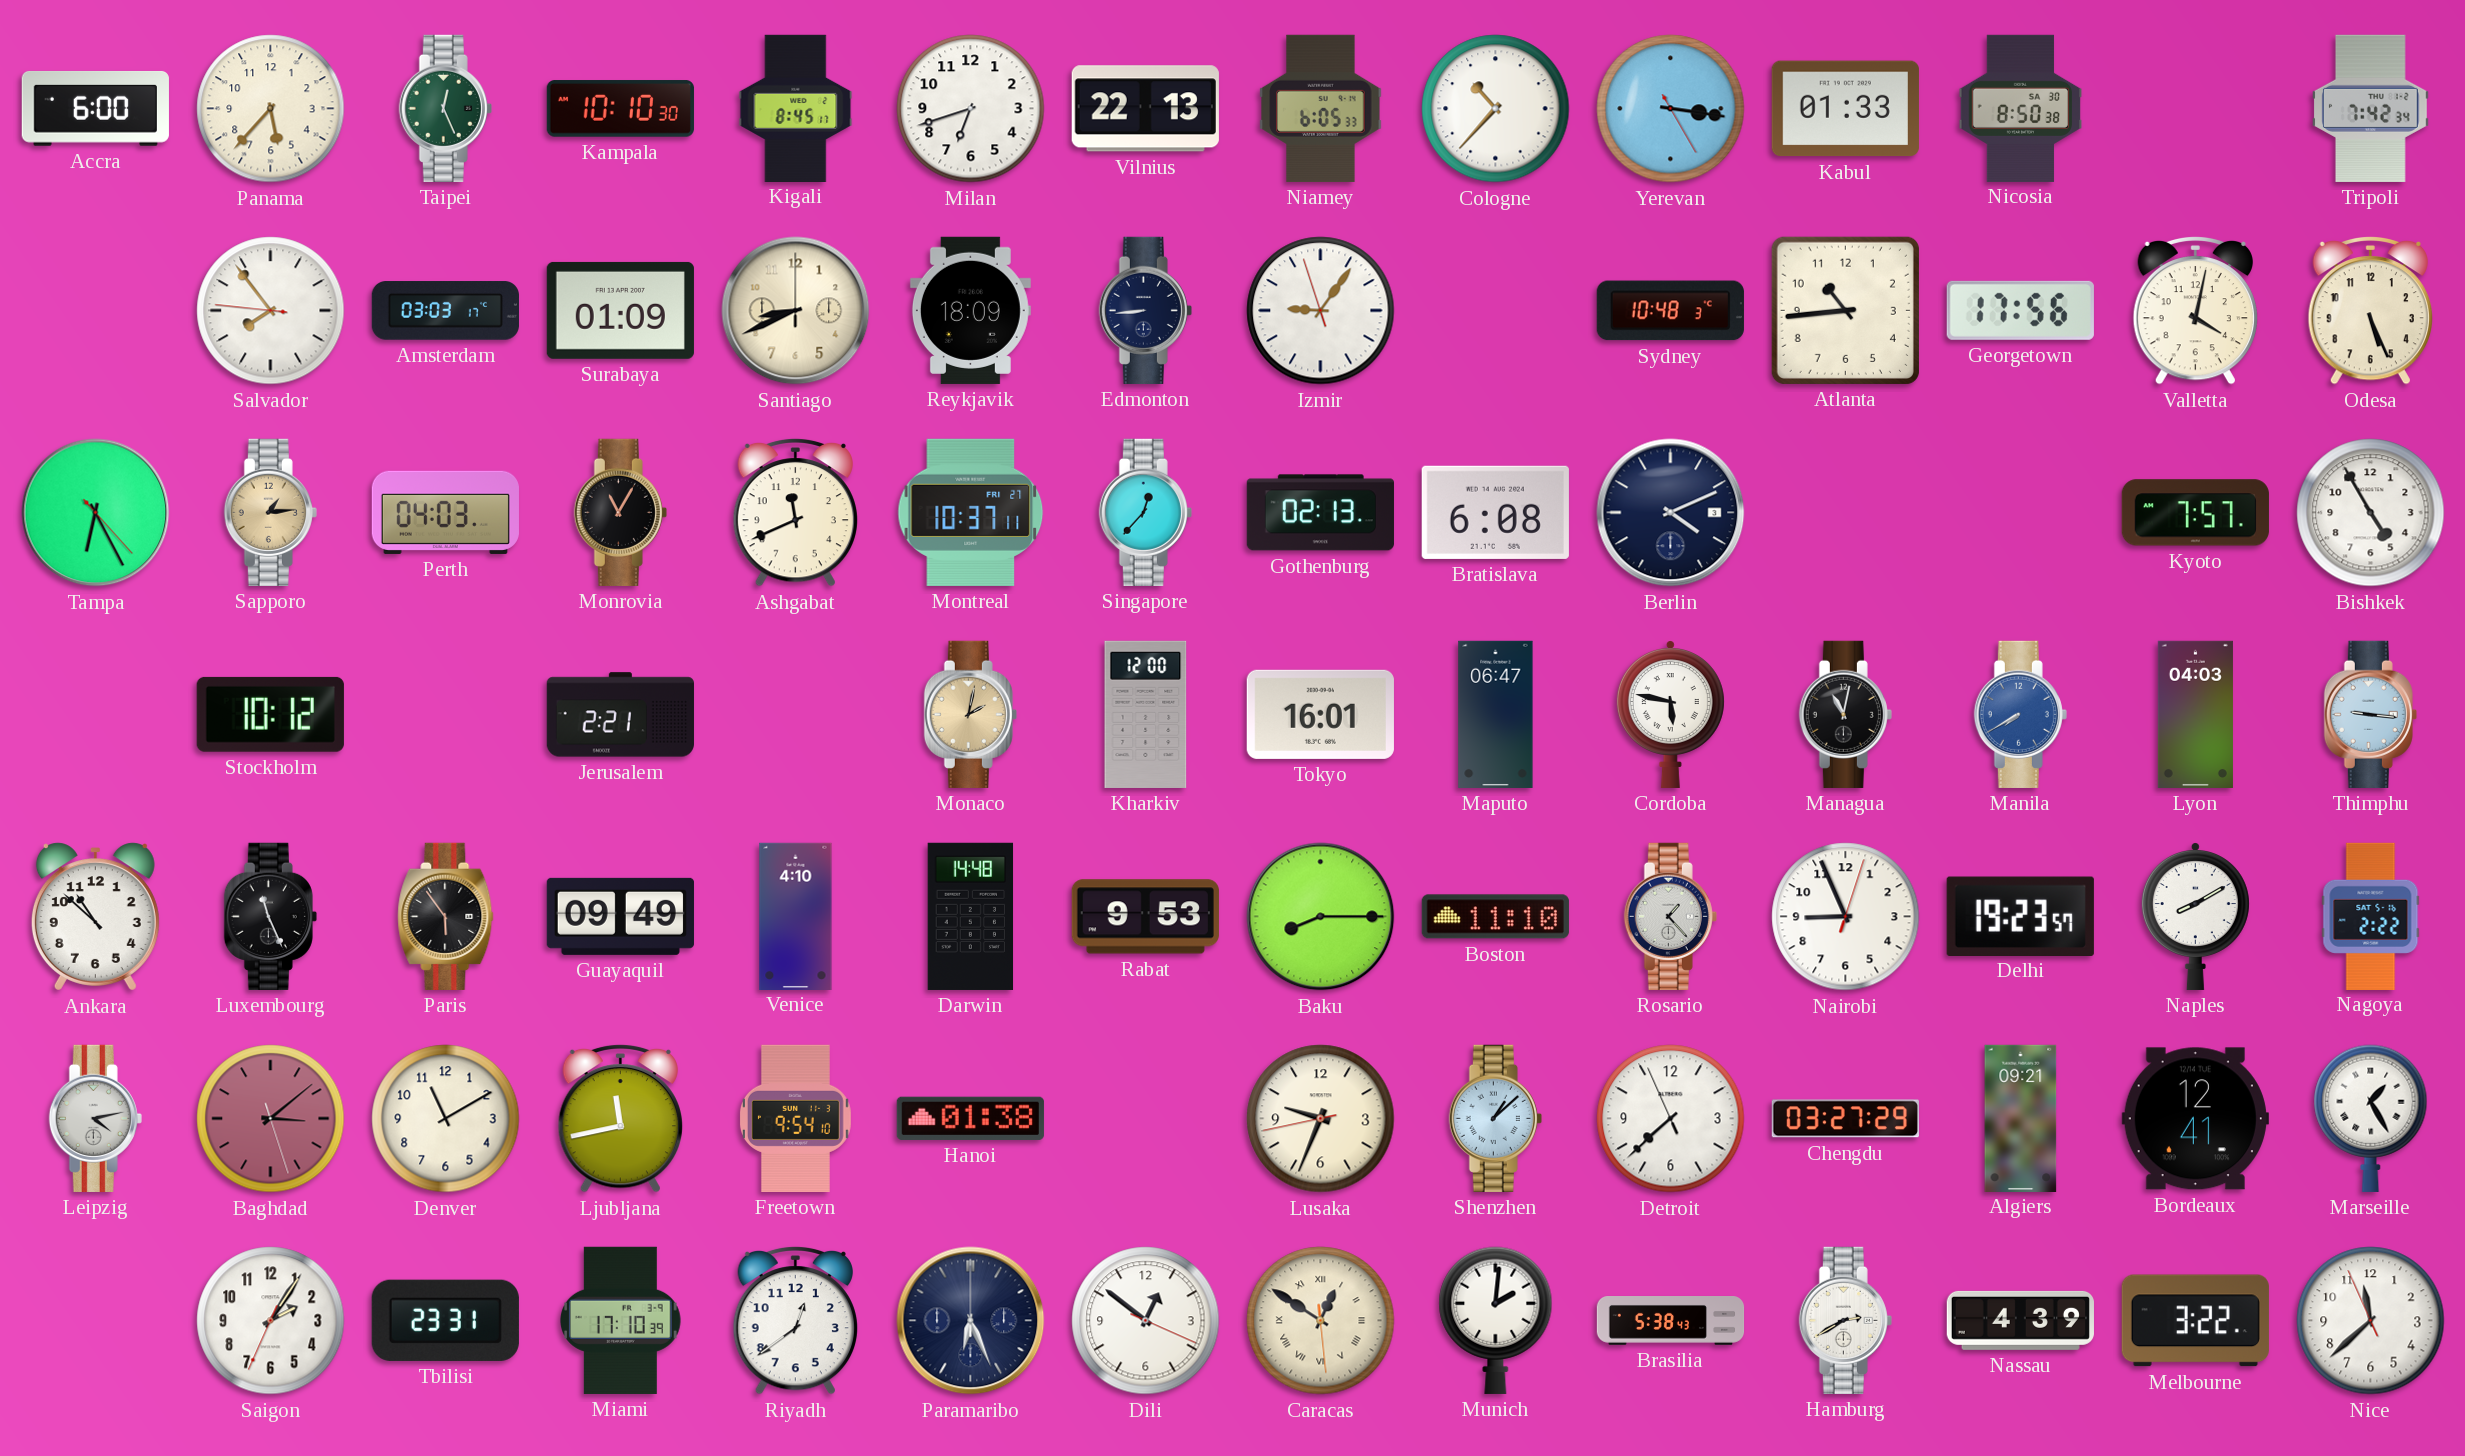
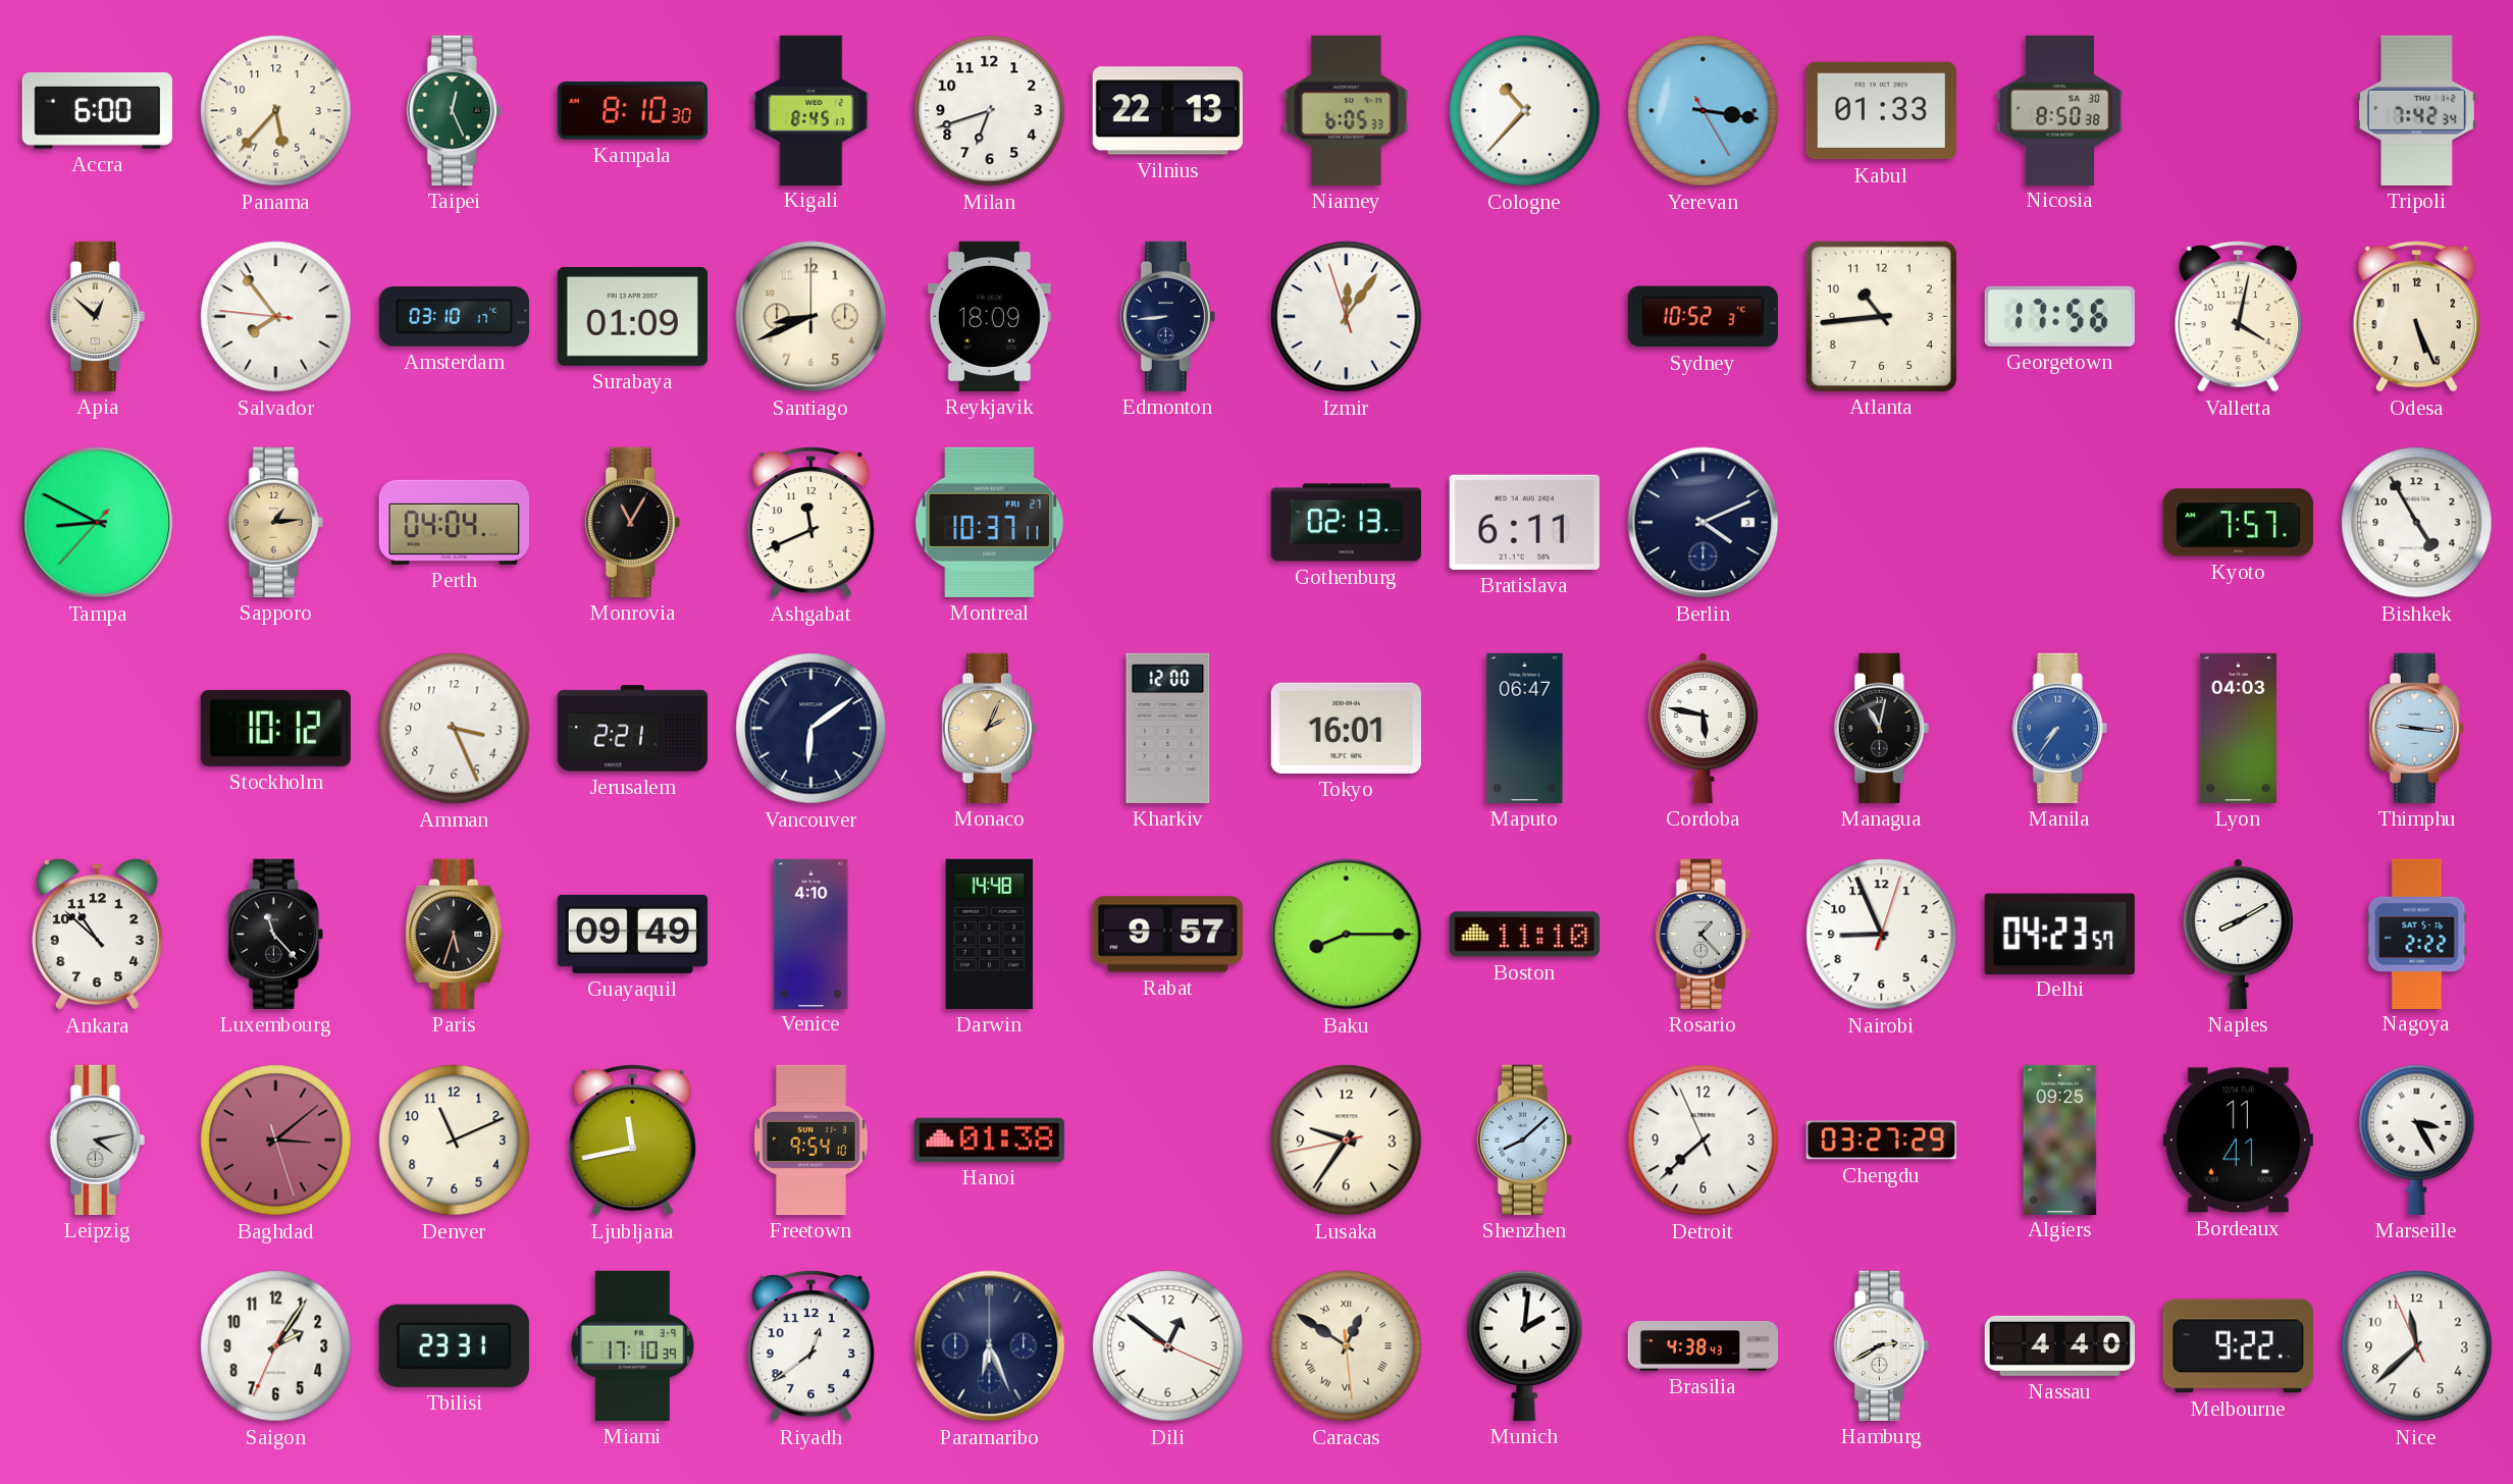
Kampala: 10:10 -> 8:10
Apia: none -> 12:52
Amsterdam: 03:03 -> 03:10
Izmir: 9:05 -> 12:05
Sydney: 10:48 -> 10:52
Tampa: 6:25 -> 8:49
Perth: 04:03 -> 04:04
Singapore: 12:37 -> none
Bratislava: 6:08 -> 6:11
Amman: none -> 3:26
Vancouver: none -> 6:09
Monaco: 2:02 -> 2:04
Manila: 7:40 -> 7:36
Luxembourg: 11:26 -> 11:23
Paris: 5:54 -> 5:33
Rabat: 9:53 -> 9:57
Delhi: 19:23 -> 04:23
Denver: 11:10 -> 11:11
Lusaka: 9:33 -> 9:35
Shenzhen: 1:08 -> 8:08
Algiers: 09:21 -> 09:25
Bordeaux: 12:41 -> 11:41
Marseille: 1:25 -> 3:25
Brasilia: 5:38 -> 4:38
Nassau: 4:39 -> 4:40
Melbourne: 3:22 -> 9:22
